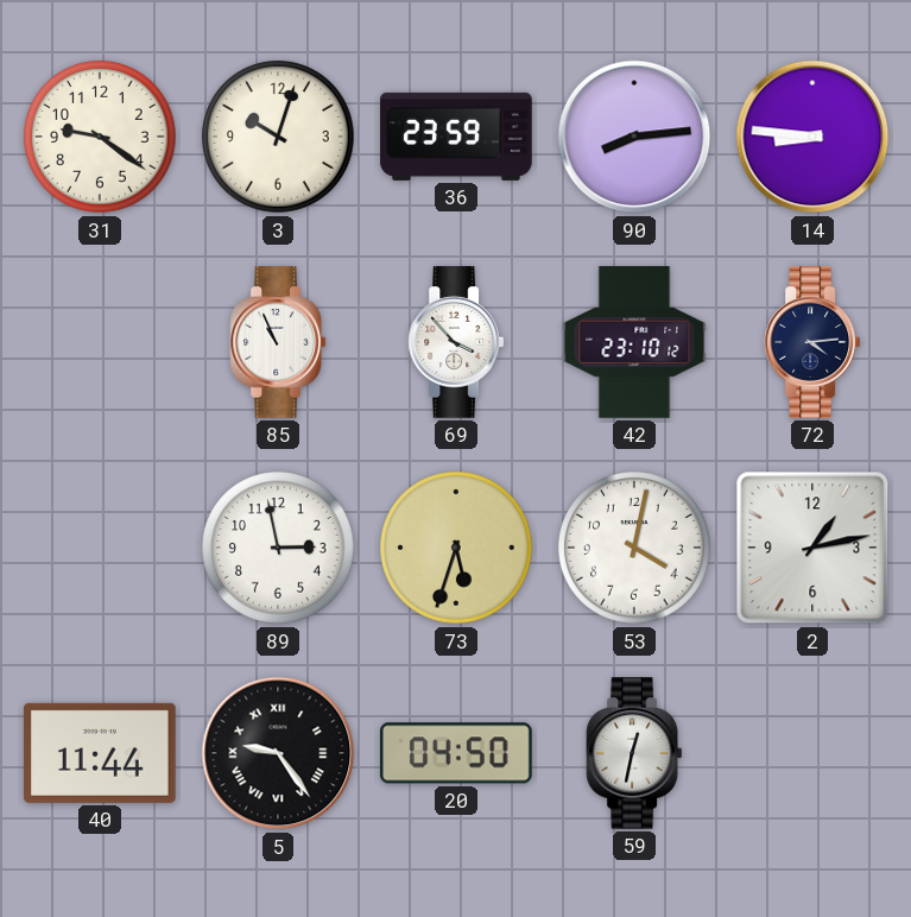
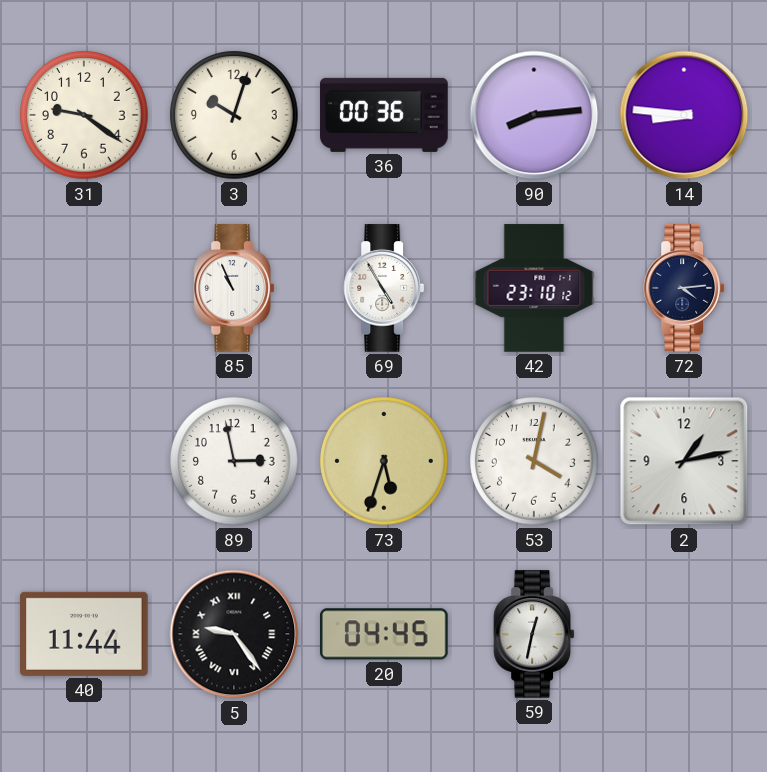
36: 23:59 -> 00:36
69: 3:53 -> 4:55
20: 04:50 -> 04:45
